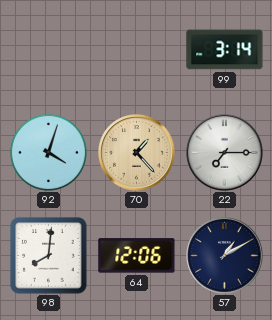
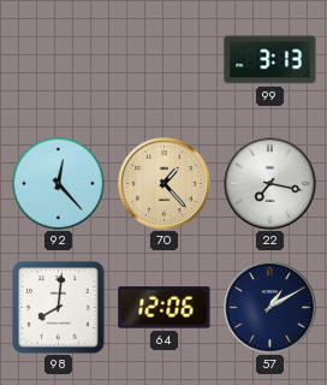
99: 3:14 -> 3:13
92: 4:03 -> 12:23
22: 7:15 -> 7:17
